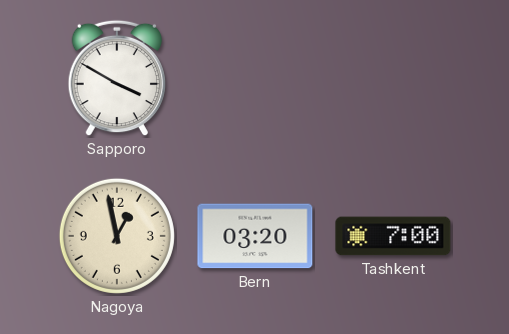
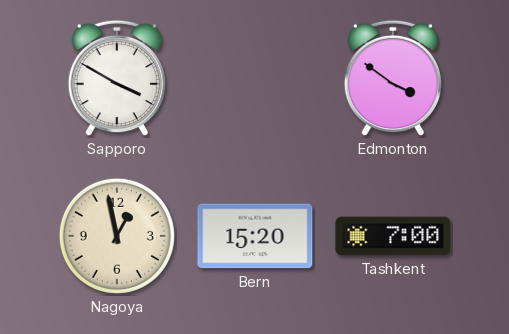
Edmonton: none -> 3:51
Bern: 03:20 -> 15:20
